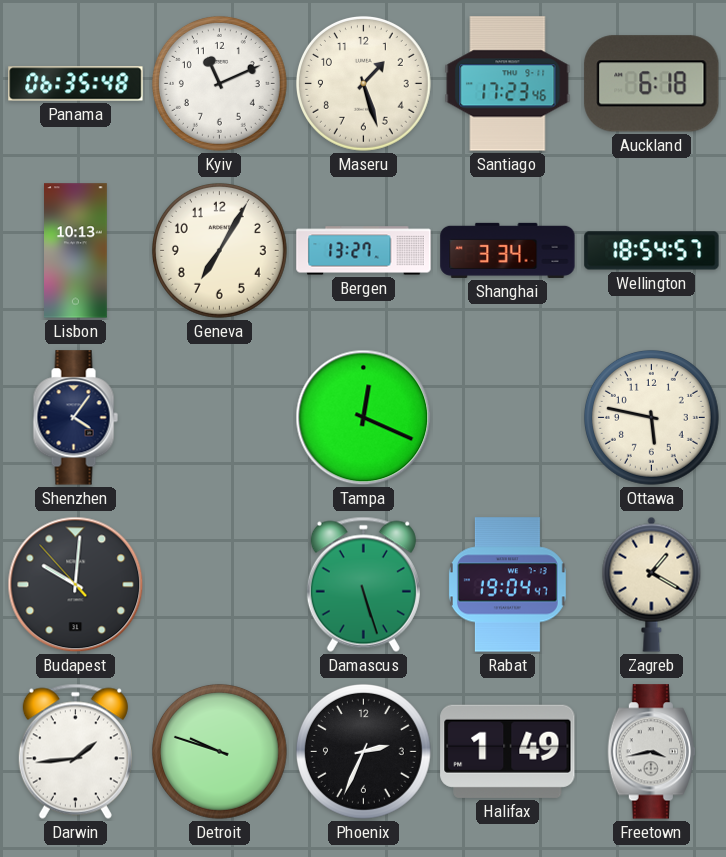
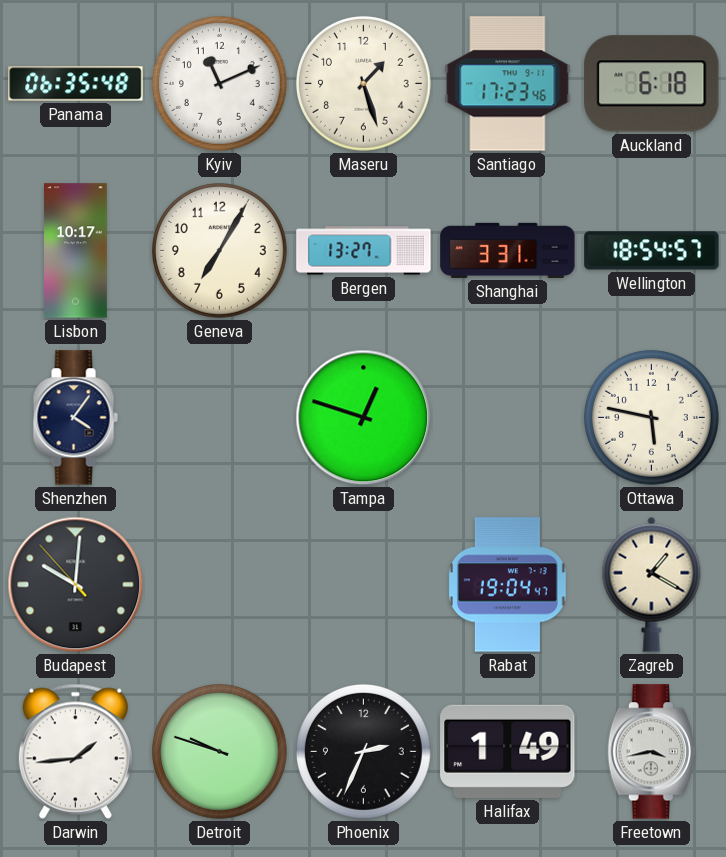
Lisbon: 10:13 -> 10:17
Shanghai: 3:34 -> 3:31
Tampa: 12:19 -> 12:48
Damascus: 5:27 -> none
